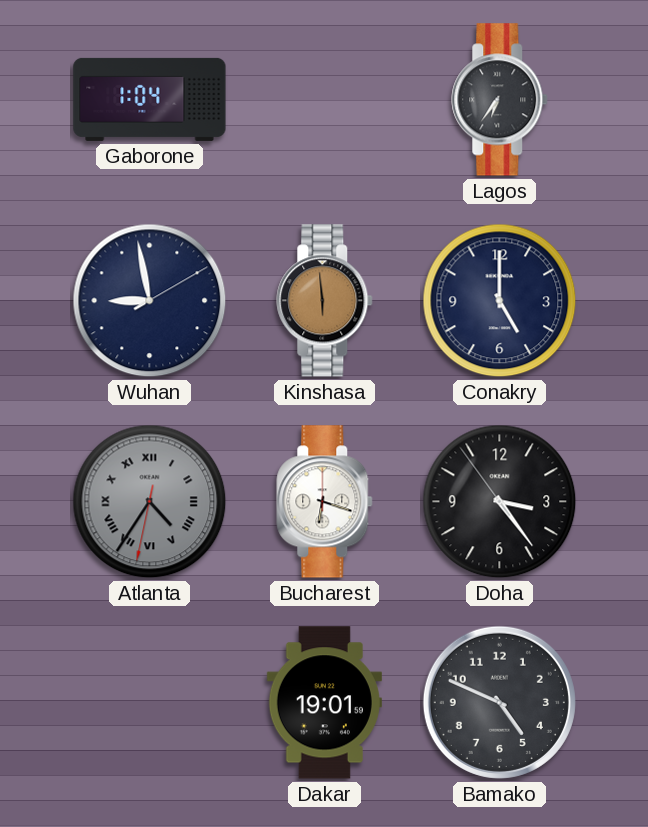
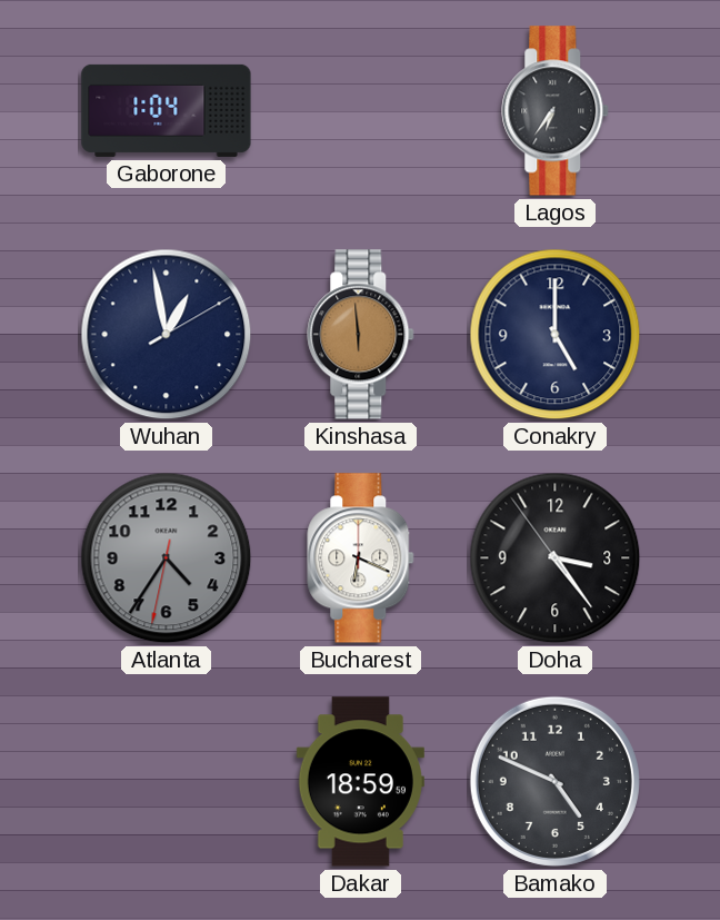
Wuhan: 8:58 -> 12:58
Atlanta numerals: Roman -> Arabic
Bucharest: 6:18 -> 6:19
Dakar: 19:01 -> 18:59
